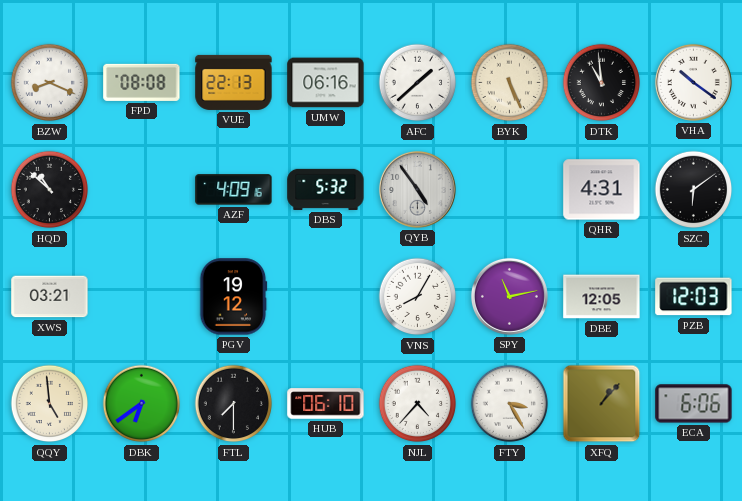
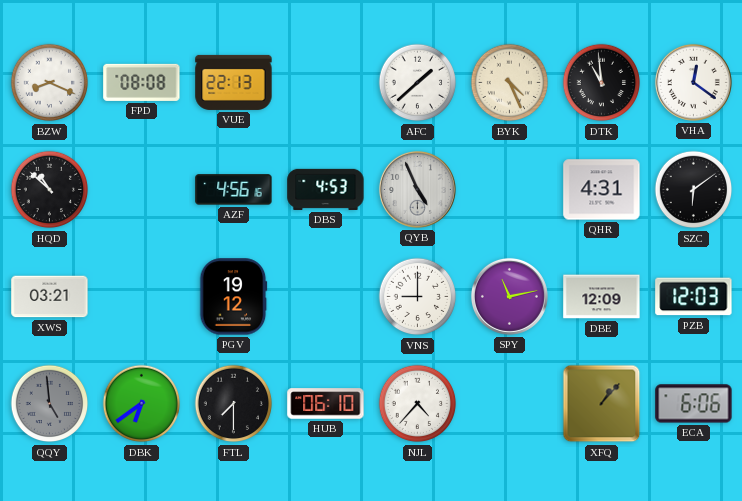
UMW: 06:16 -> none
BYK: 5:26 -> 4:26
VHA: 10:21 -> 12:21
AZF: 4:09 -> 4:56
DBS: 5:32 -> 4:53
QYB: 4:54 -> 4:56
VNS: 8:05 -> 9:00
DBE: 12:05 -> 12:09
QQY dial: cream -> grey
FTY: 3:25 -> none
